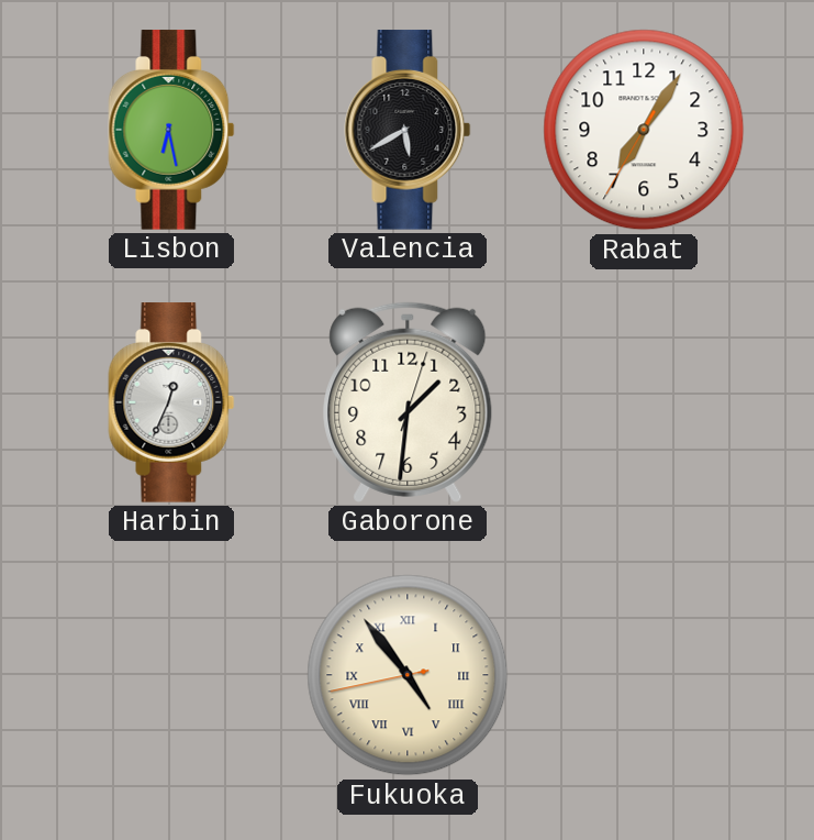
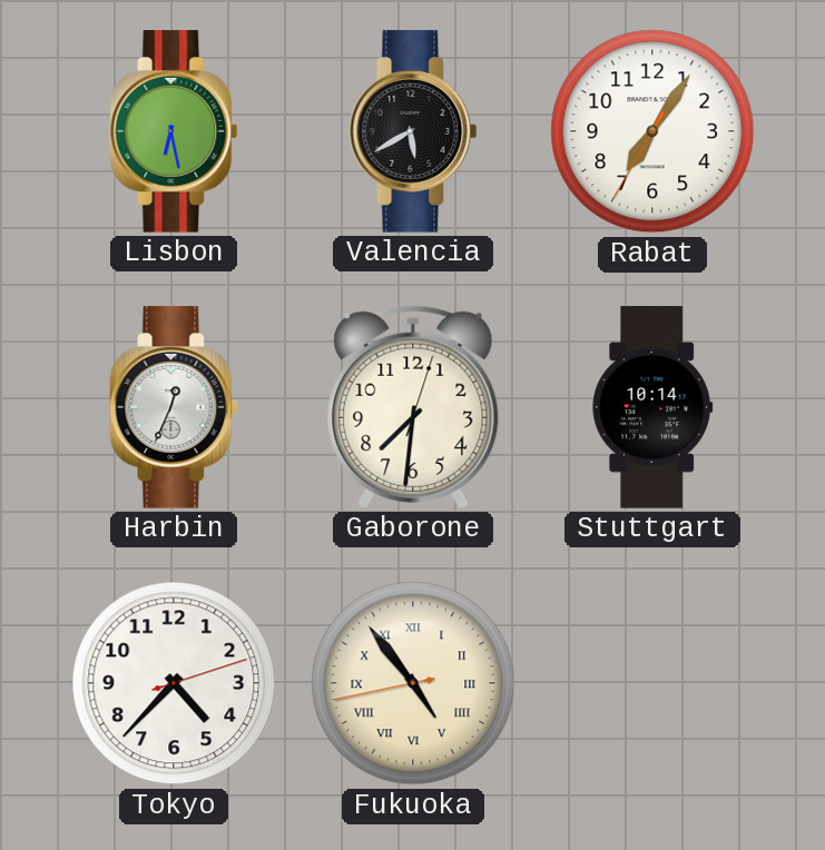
Gaborone: 1:31 -> 7:31
Stuttgart: none -> 10:14
Tokyo: none -> 4:37
